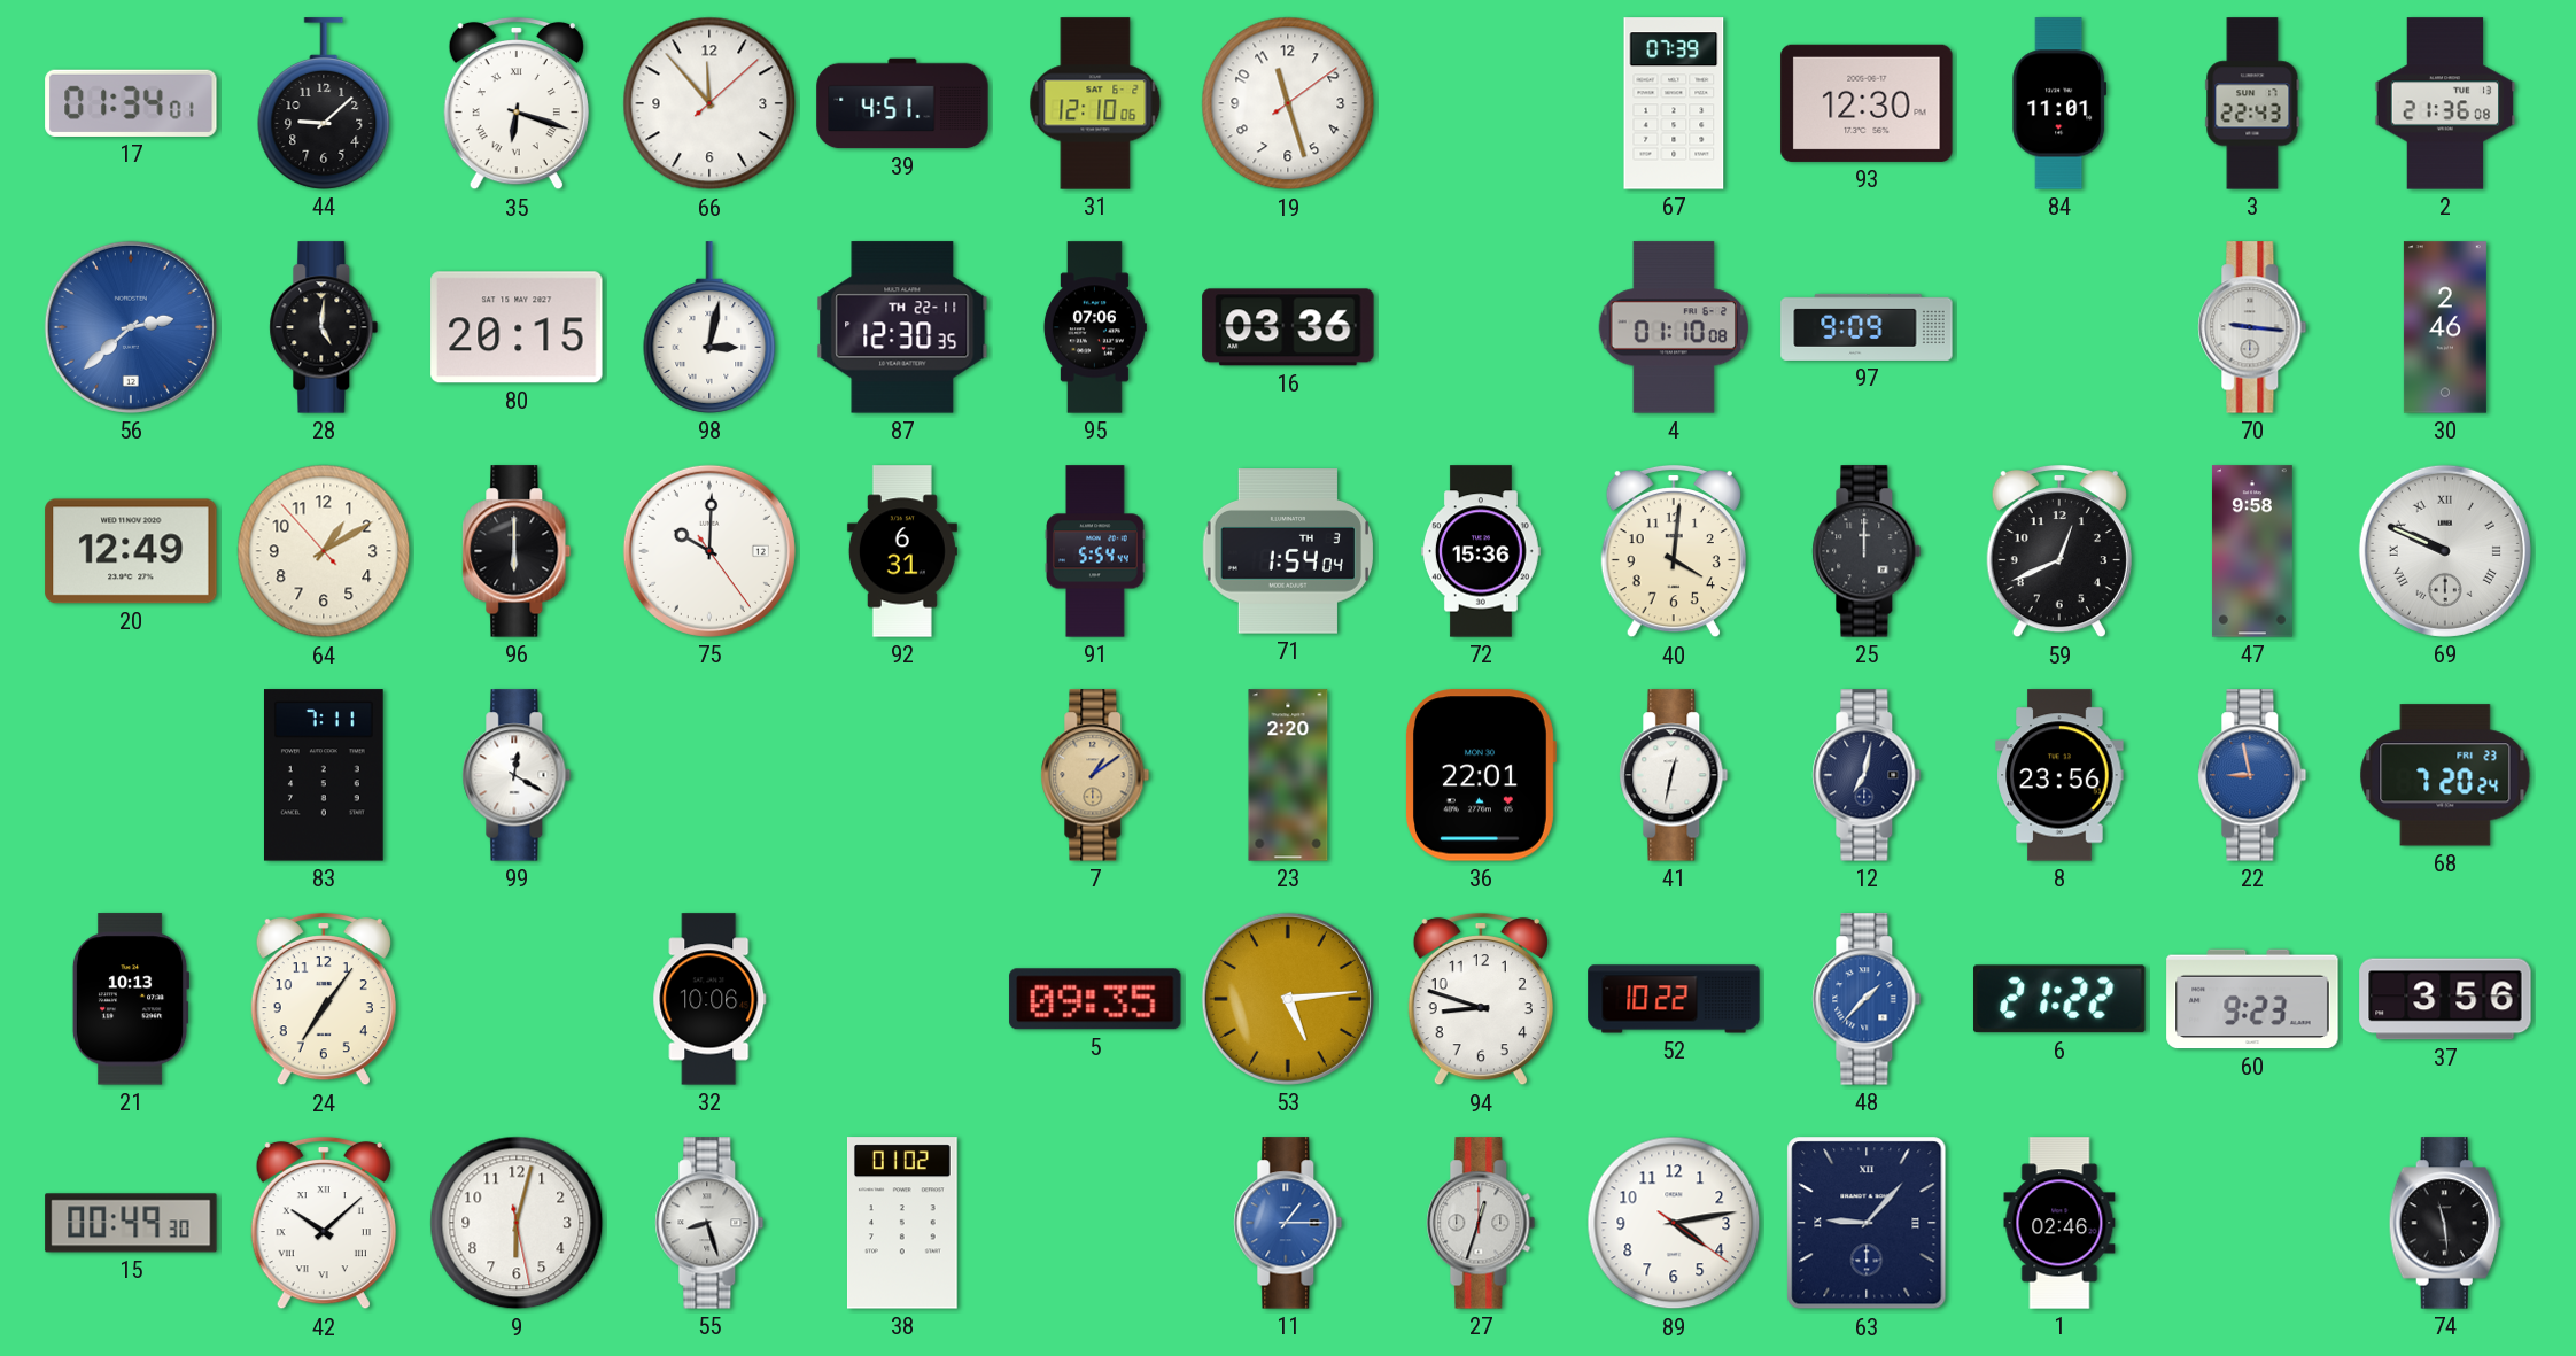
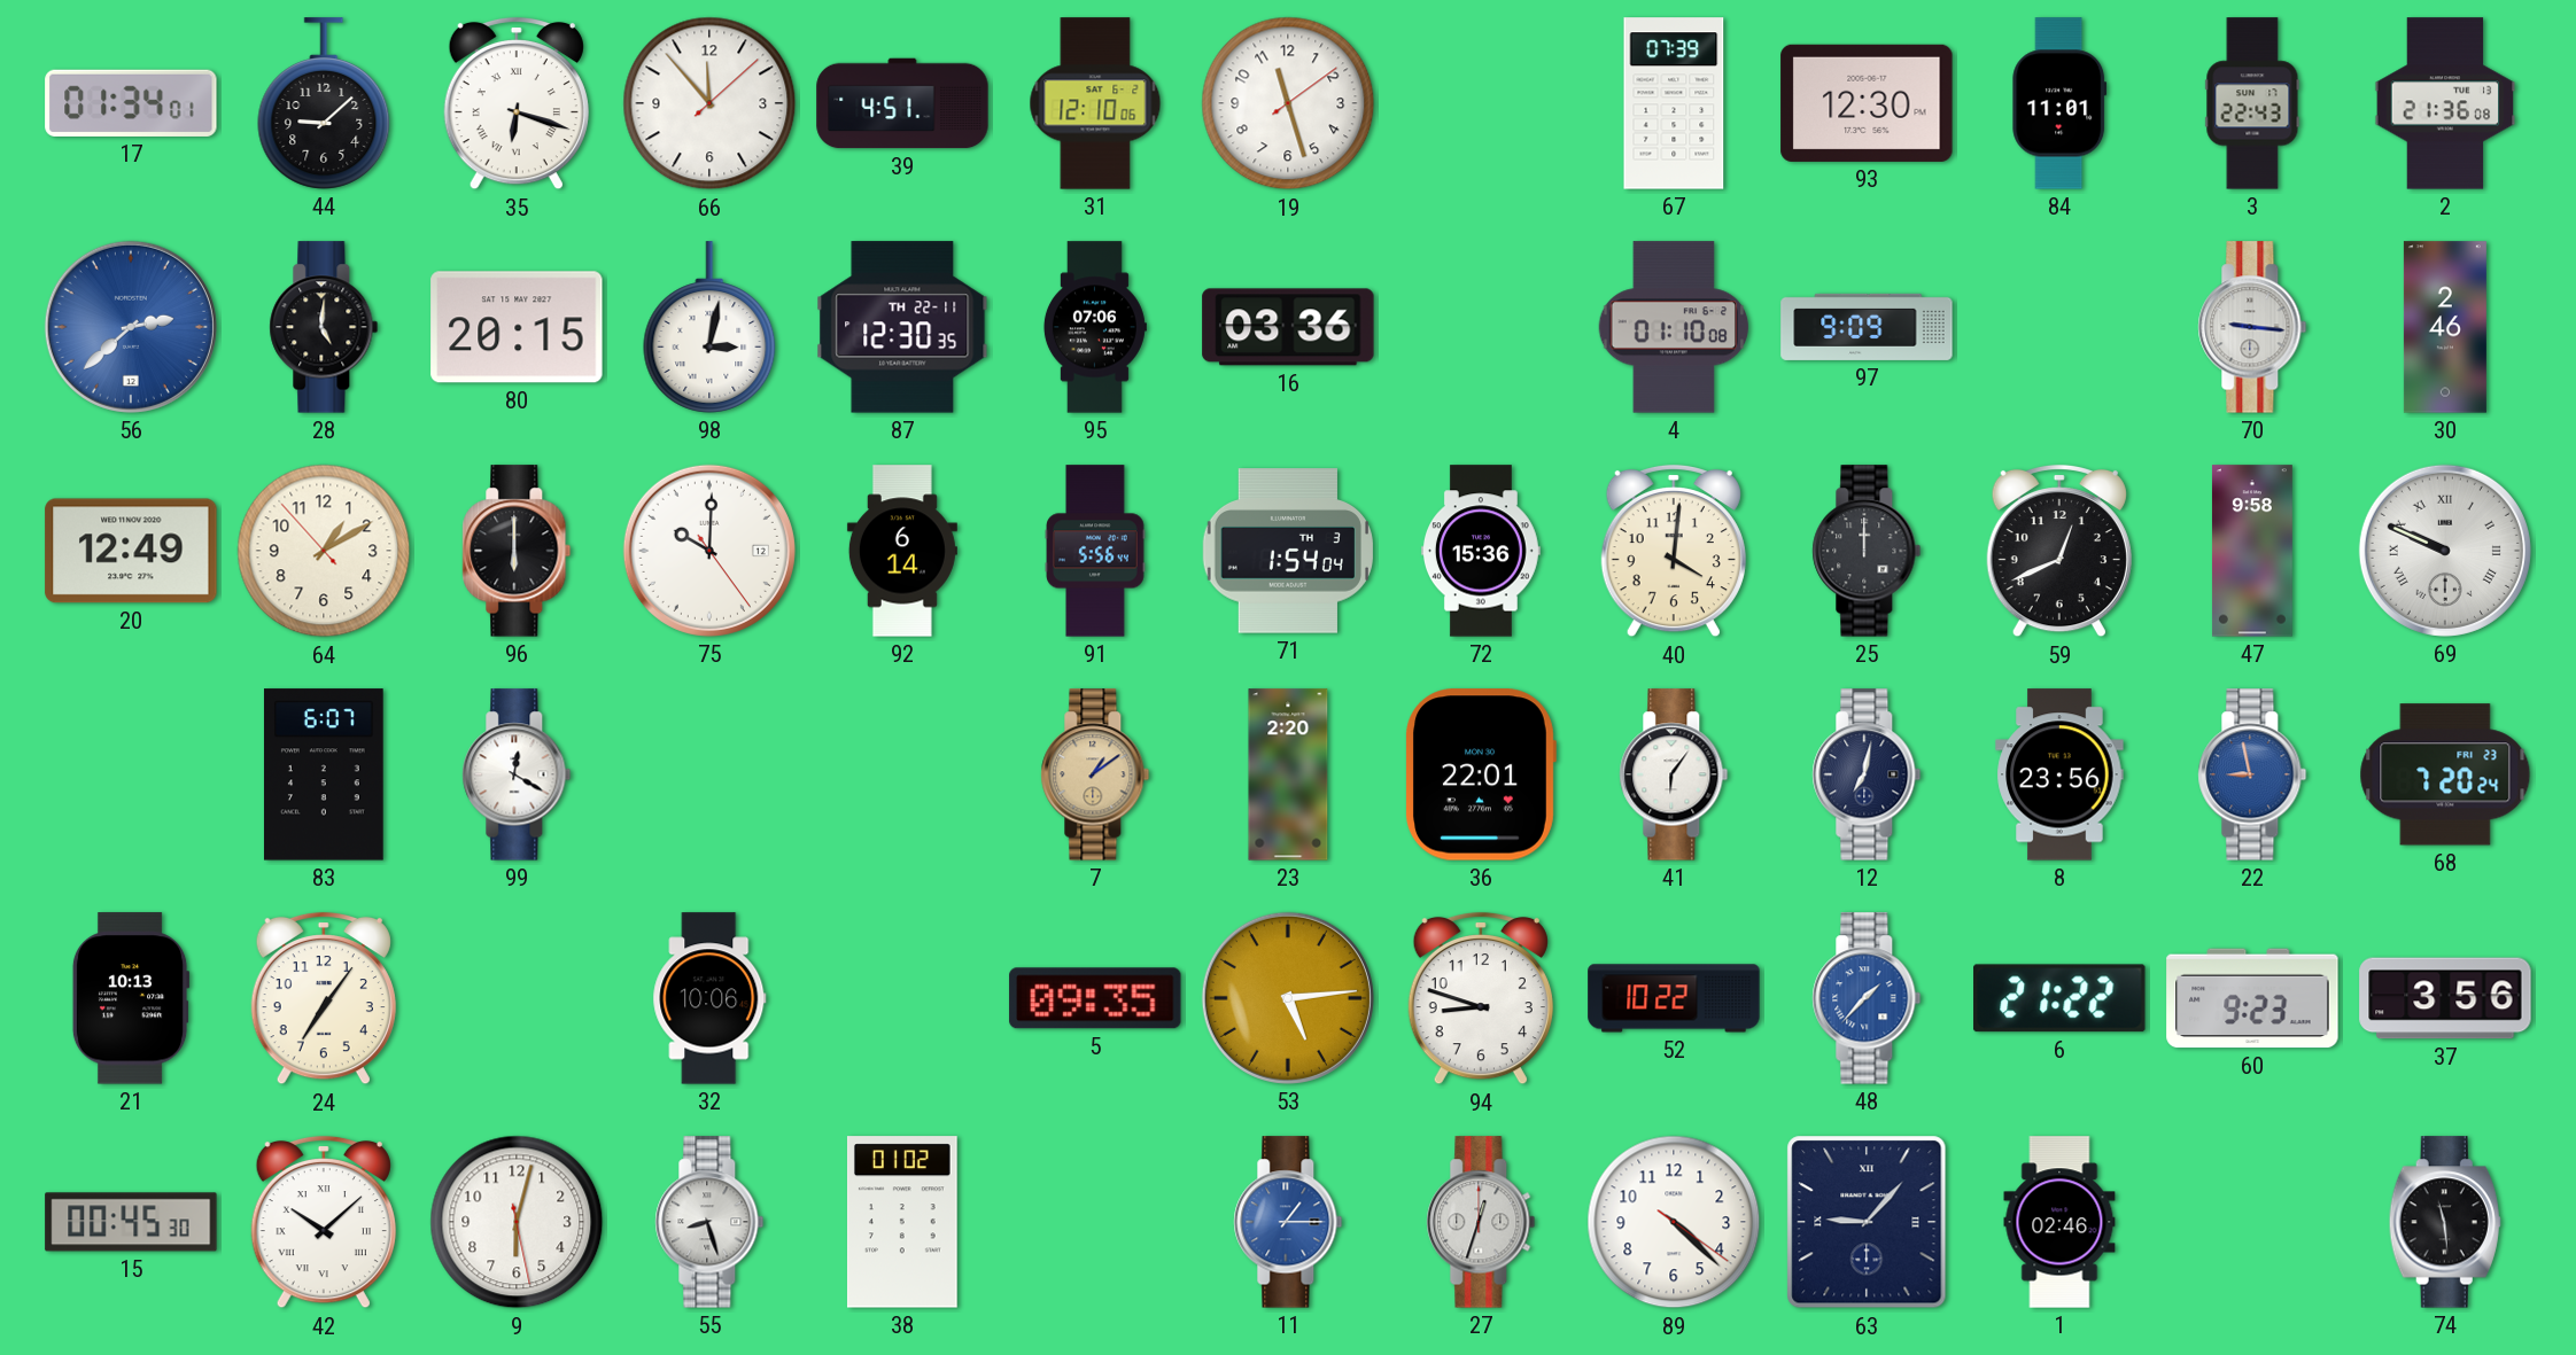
92: 6:31 -> 6:14
91: 5:54 -> 5:56
83: 7:11 -> 6:07
41: 12:32 -> 6:06
15: 00:49 -> 00:45
89: 4:13 -> 4:22
